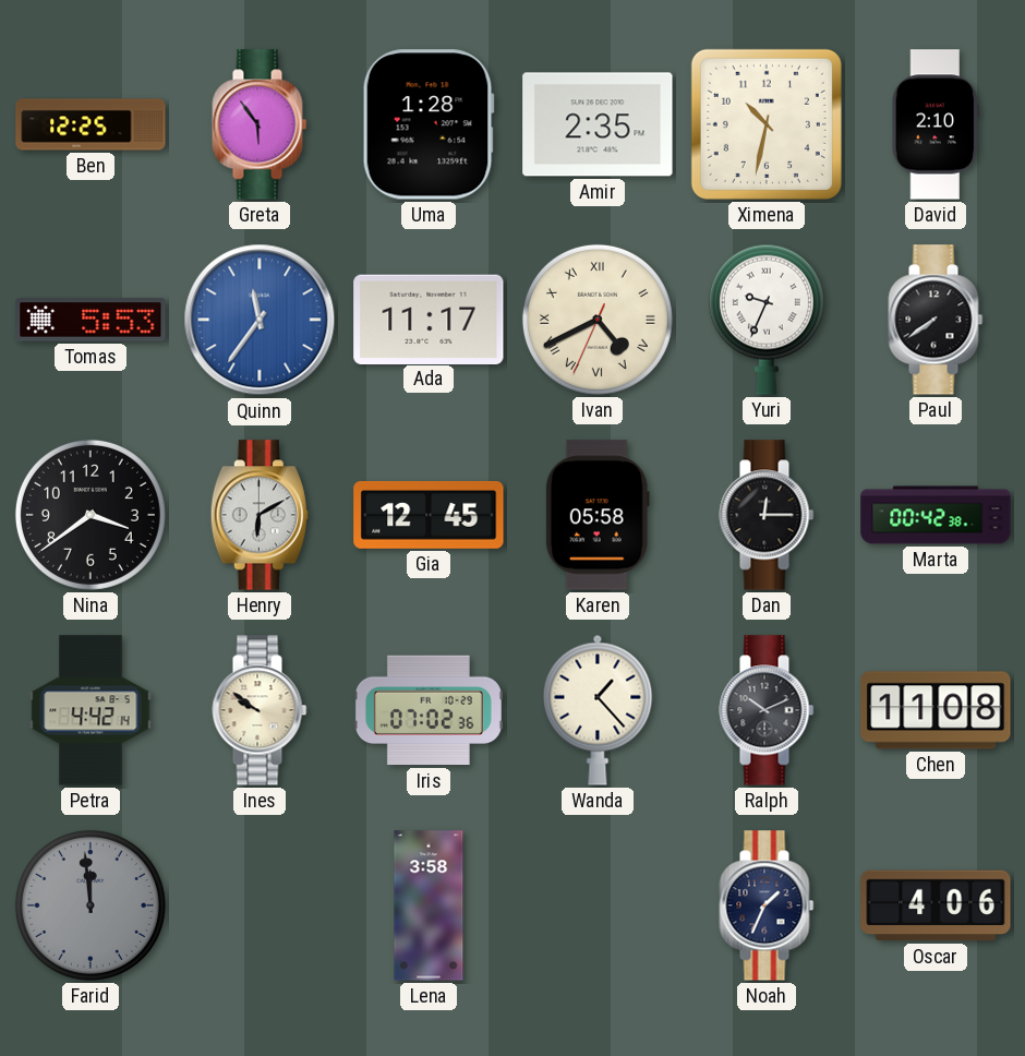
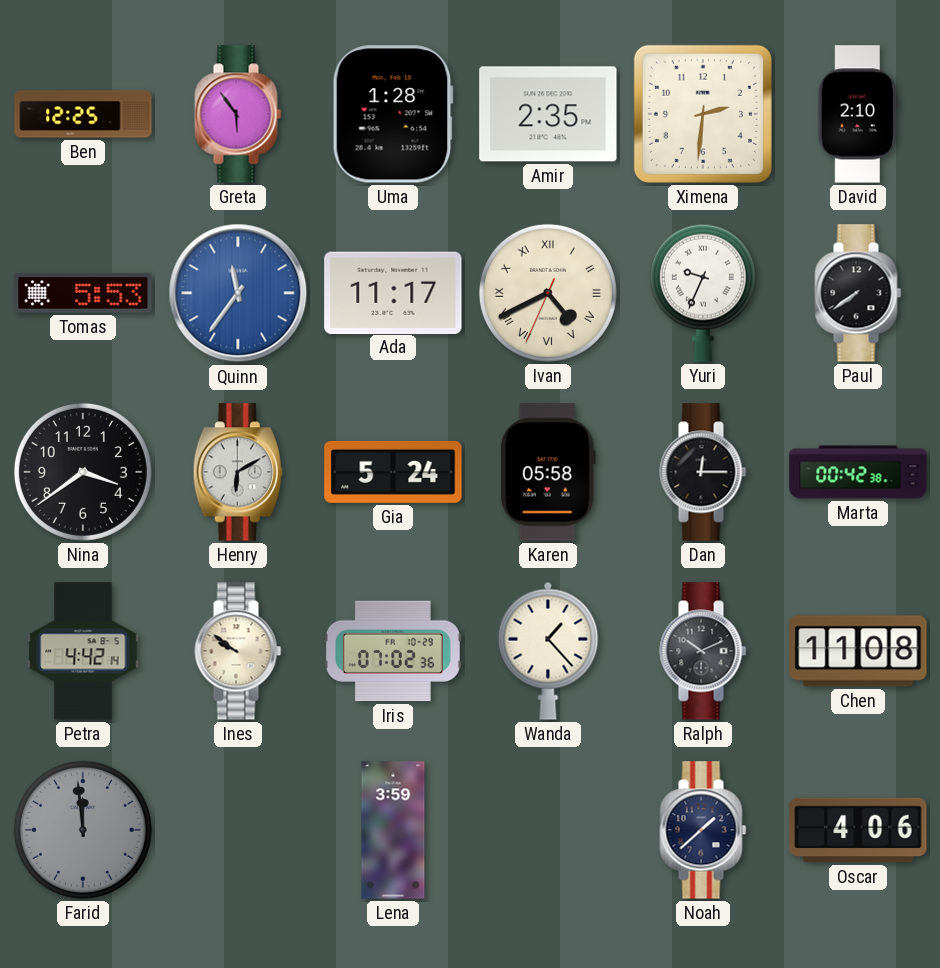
Ximena: 10:32 -> 2:31
Gia: 12:45 -> 5:24
Lena: 3:58 -> 3:59
Noah: 1:34 -> 1:38
